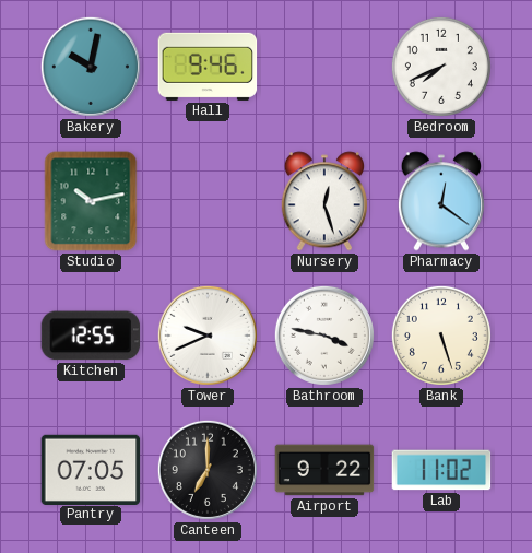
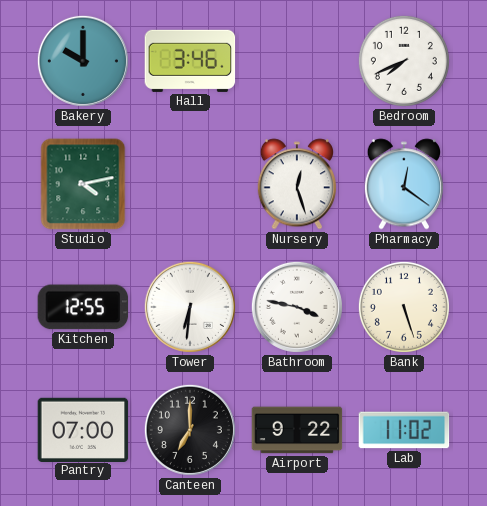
Bakery: 10:02 -> 10:00
Hall: 9:46 -> 3:46
Studio: 10:13 -> 4:13
Tower: 9:41 -> 6:31
Pantry: 07:05 -> 07:00
